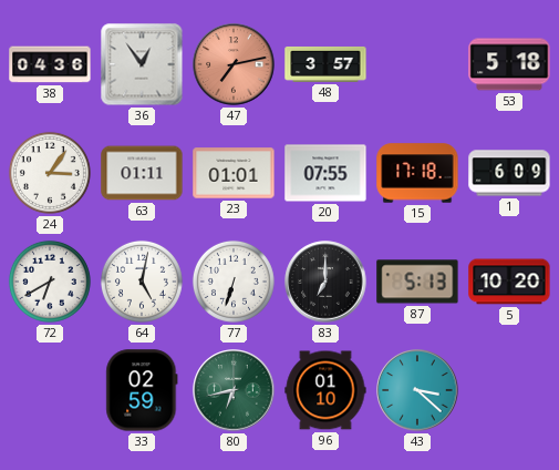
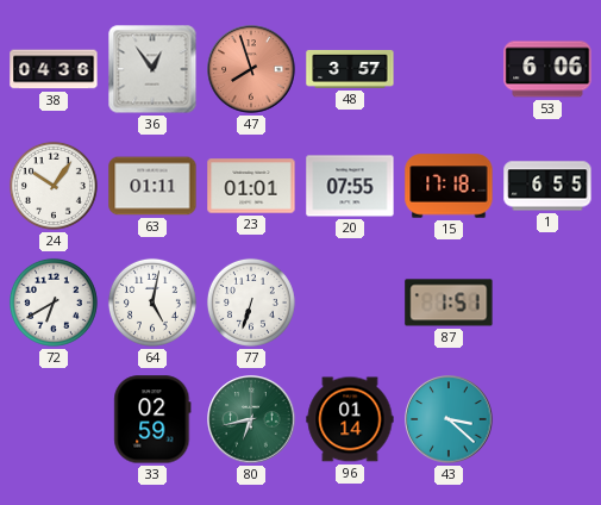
47: 7:13 -> 7:57
53: 5:18 -> 6:06
24: 3:06 -> 10:06
1: 6:09 -> 6:55
83: 7:00 -> none
87: 5:13 -> 1:51
5: 10:20 -> none
96: 01:10 -> 01:14
